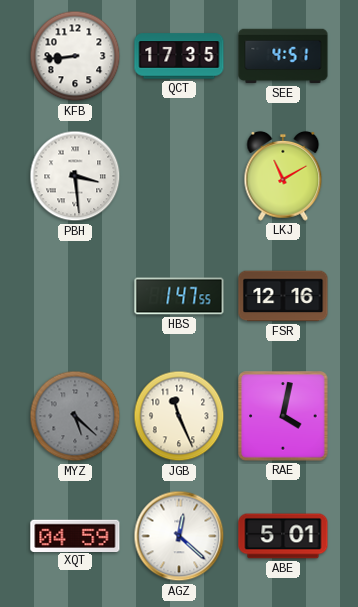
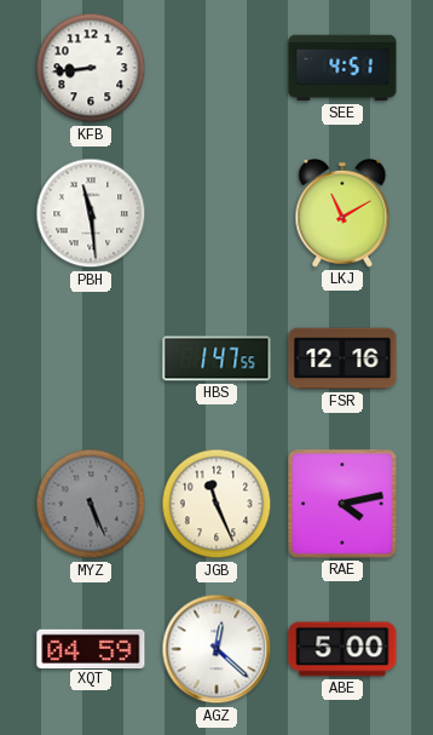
QCT: 17:35 -> none
PBH: 3:29 -> 11:29
MYZ: 5:22 -> 5:26
RAE: 4:02 -> 4:13
ABE: 5:01 -> 5:00
